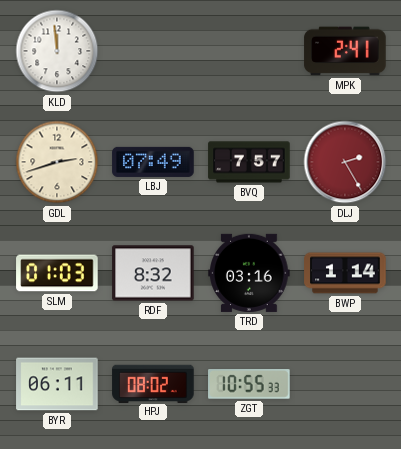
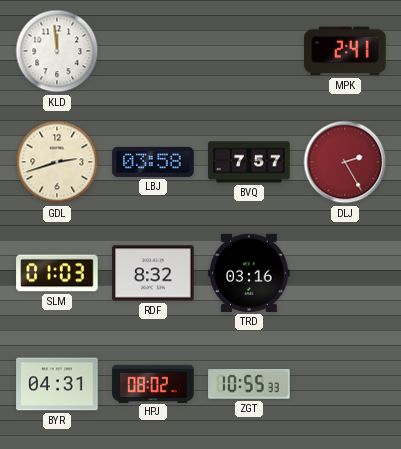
LBJ: 07:49 -> 03:58
BWP: 1:14 -> none
BYR: 06:11 -> 04:31
